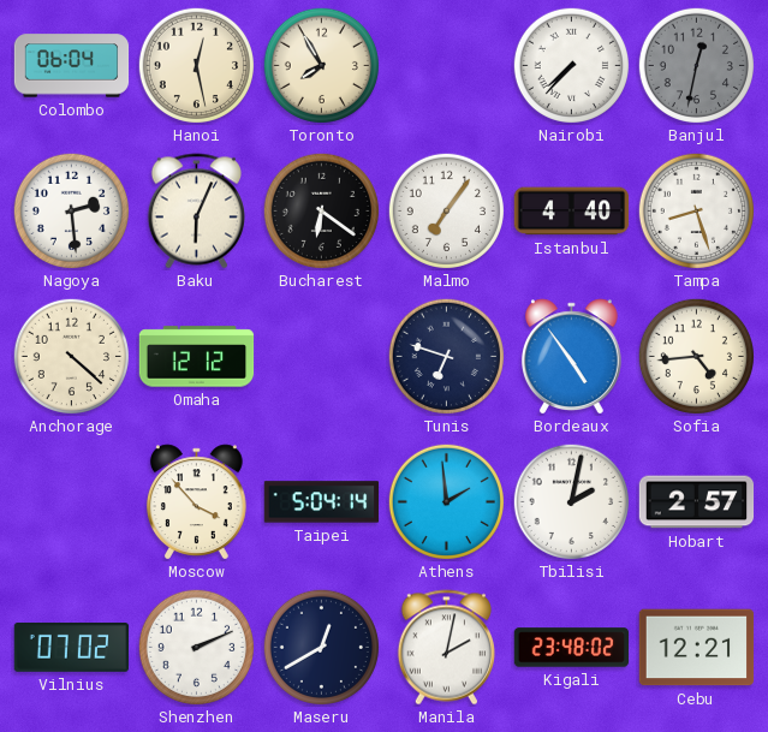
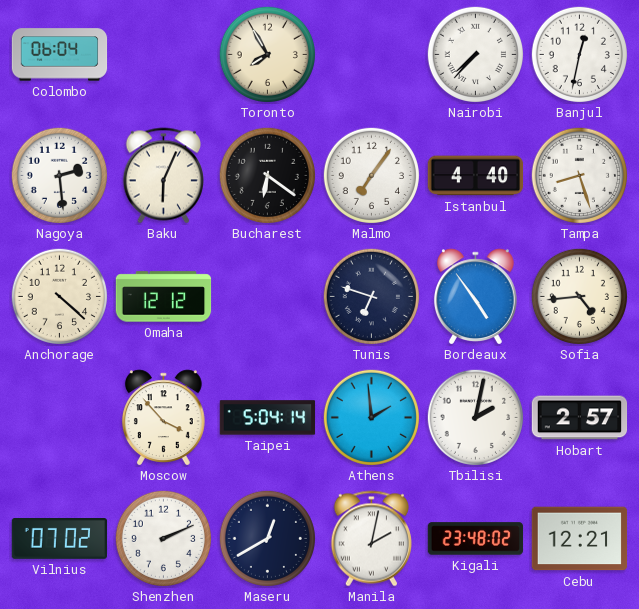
Hanoi: 12:28 -> none
Banjul dial: grey -> white
